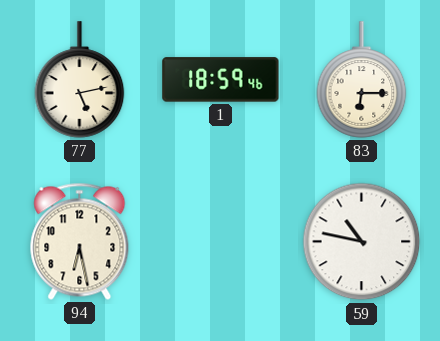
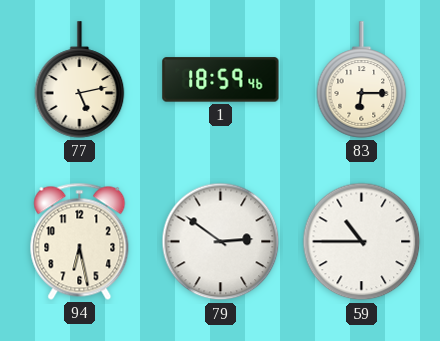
79: none -> 2:51
59: 10:47 -> 10:45
